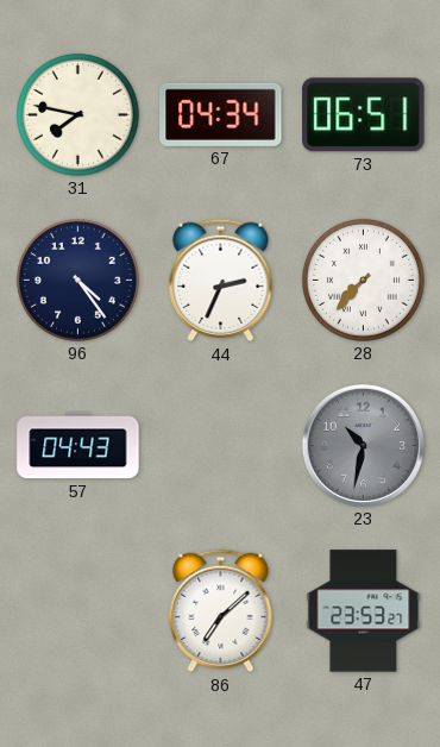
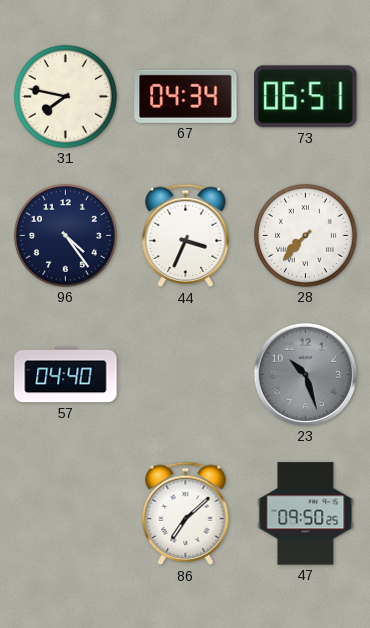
44: 2:34 -> 3:34
57: 04:43 -> 04:40
23: 10:32 -> 10:27
47: 23:53 -> 09:50
